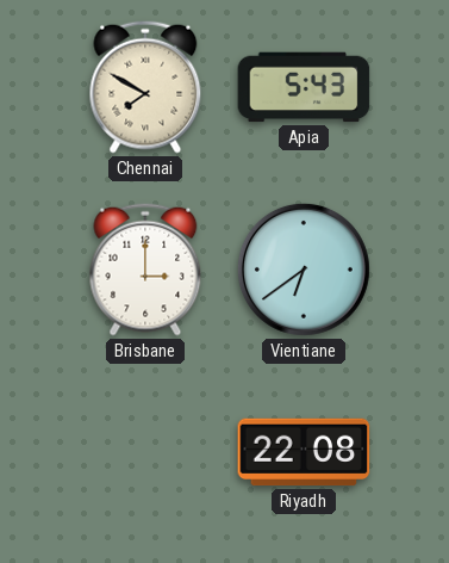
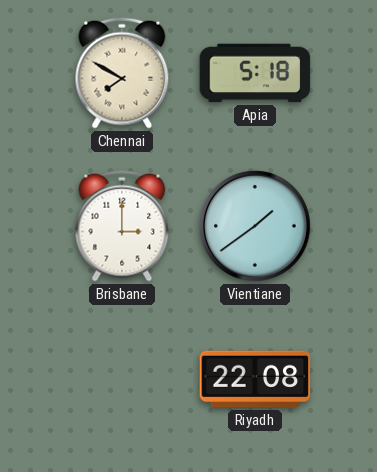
Apia: 5:43 -> 5:18
Vientiane: 6:39 -> 1:39
